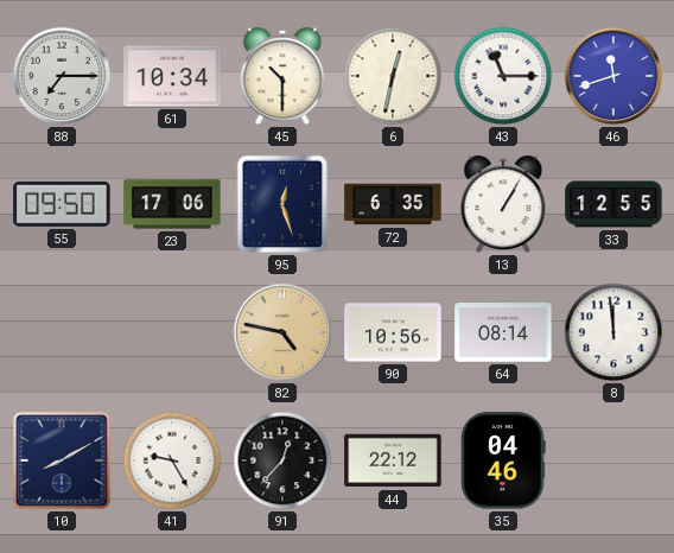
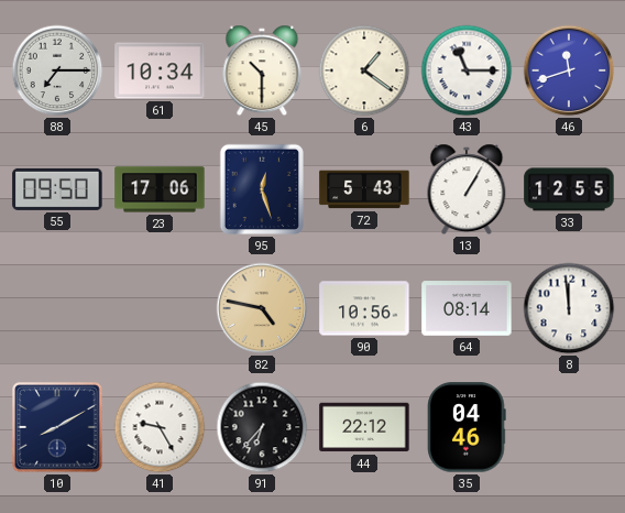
6: 12:32 -> 1:21
72: 6:35 -> 5:43
91: 12:37 -> 6:37
